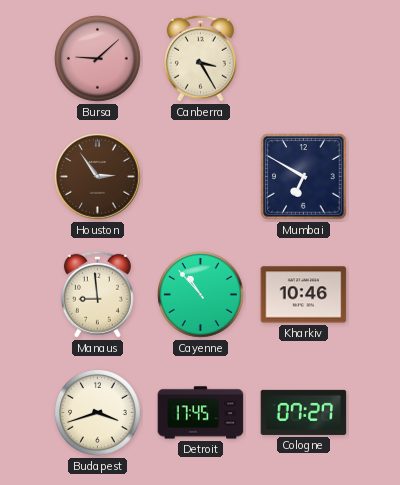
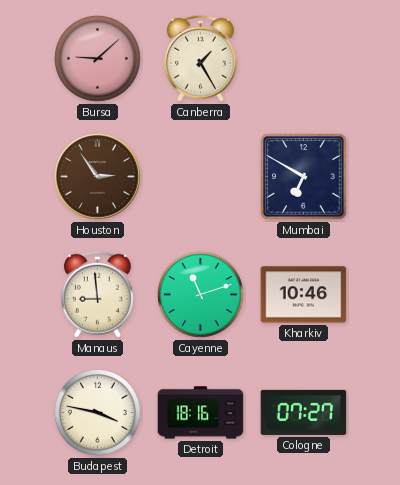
Canberra: 3:25 -> 1:25
Cayenne: 10:53 -> 11:12
Budapest: 3:42 -> 3:47
Detroit: 17:45 -> 18:16
